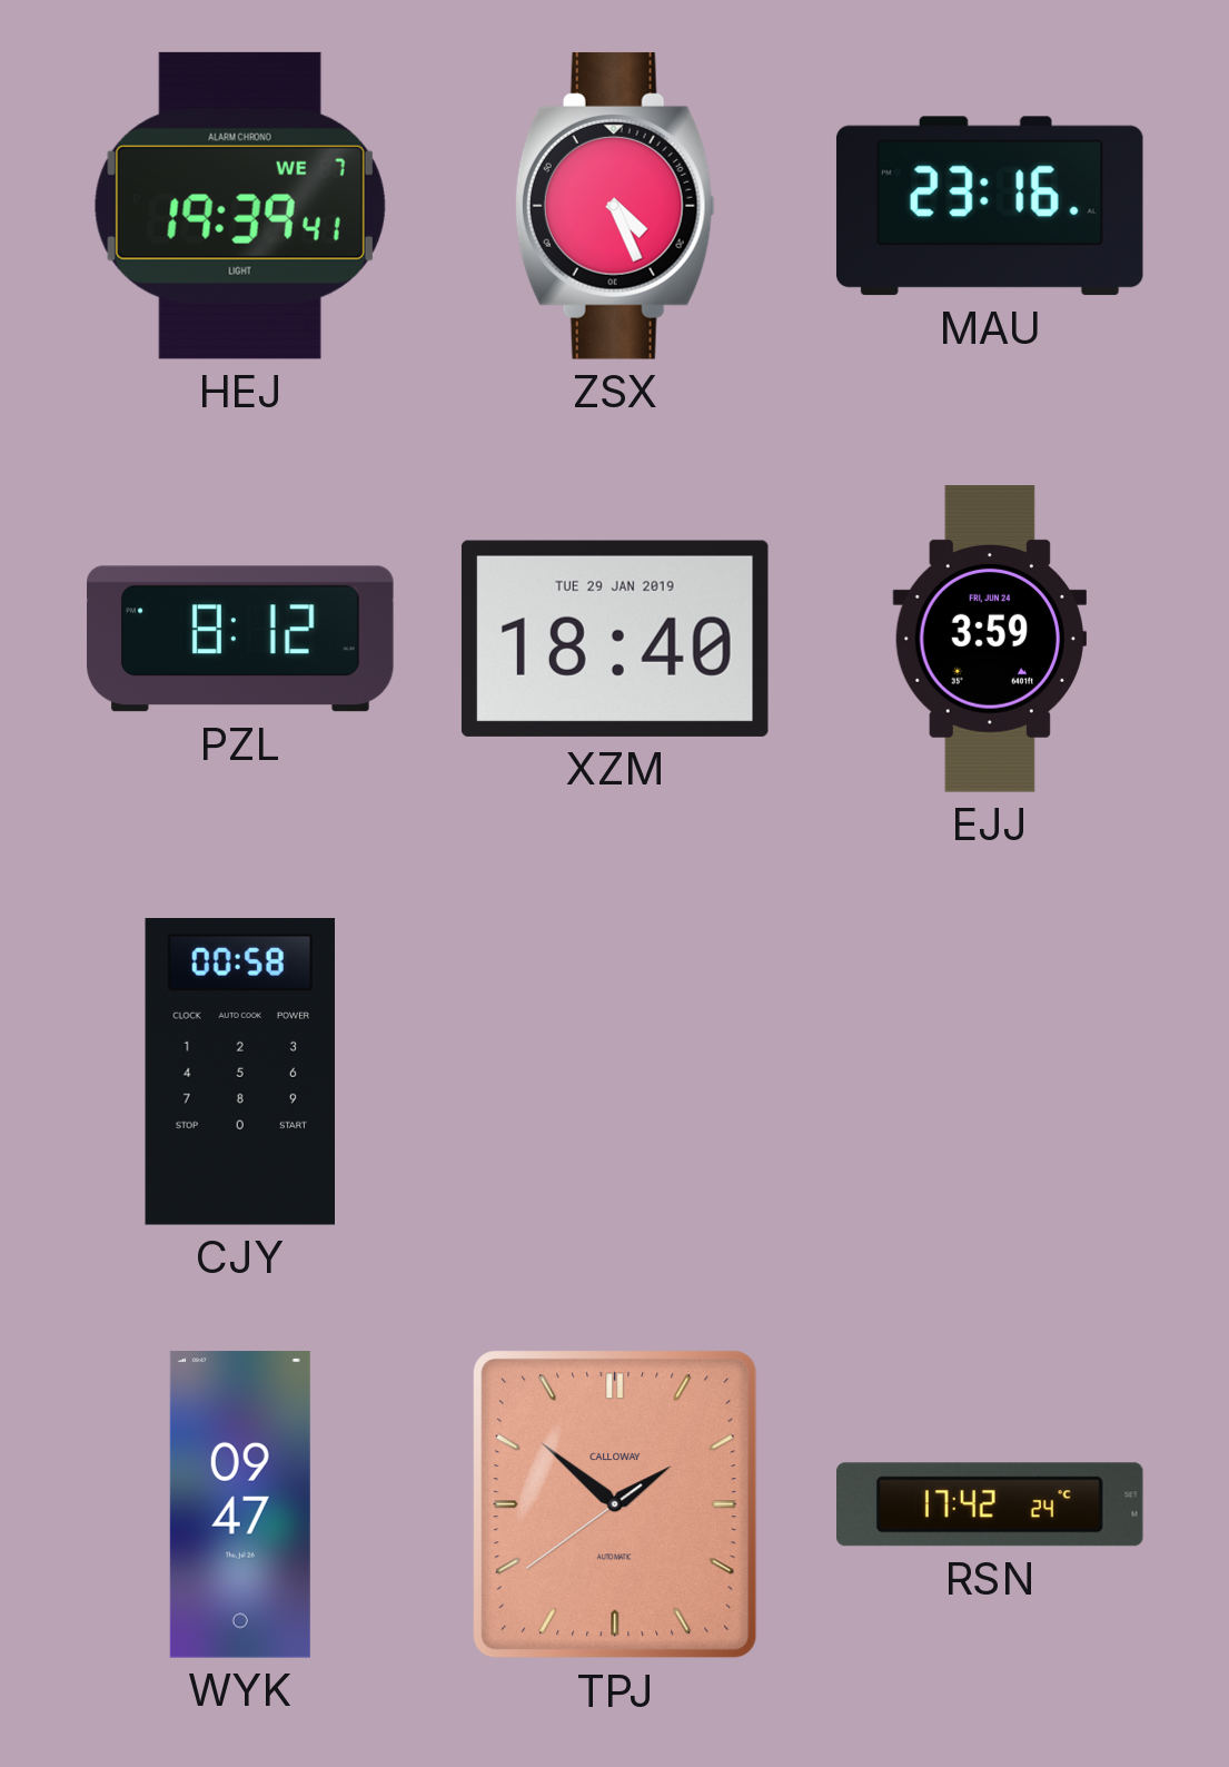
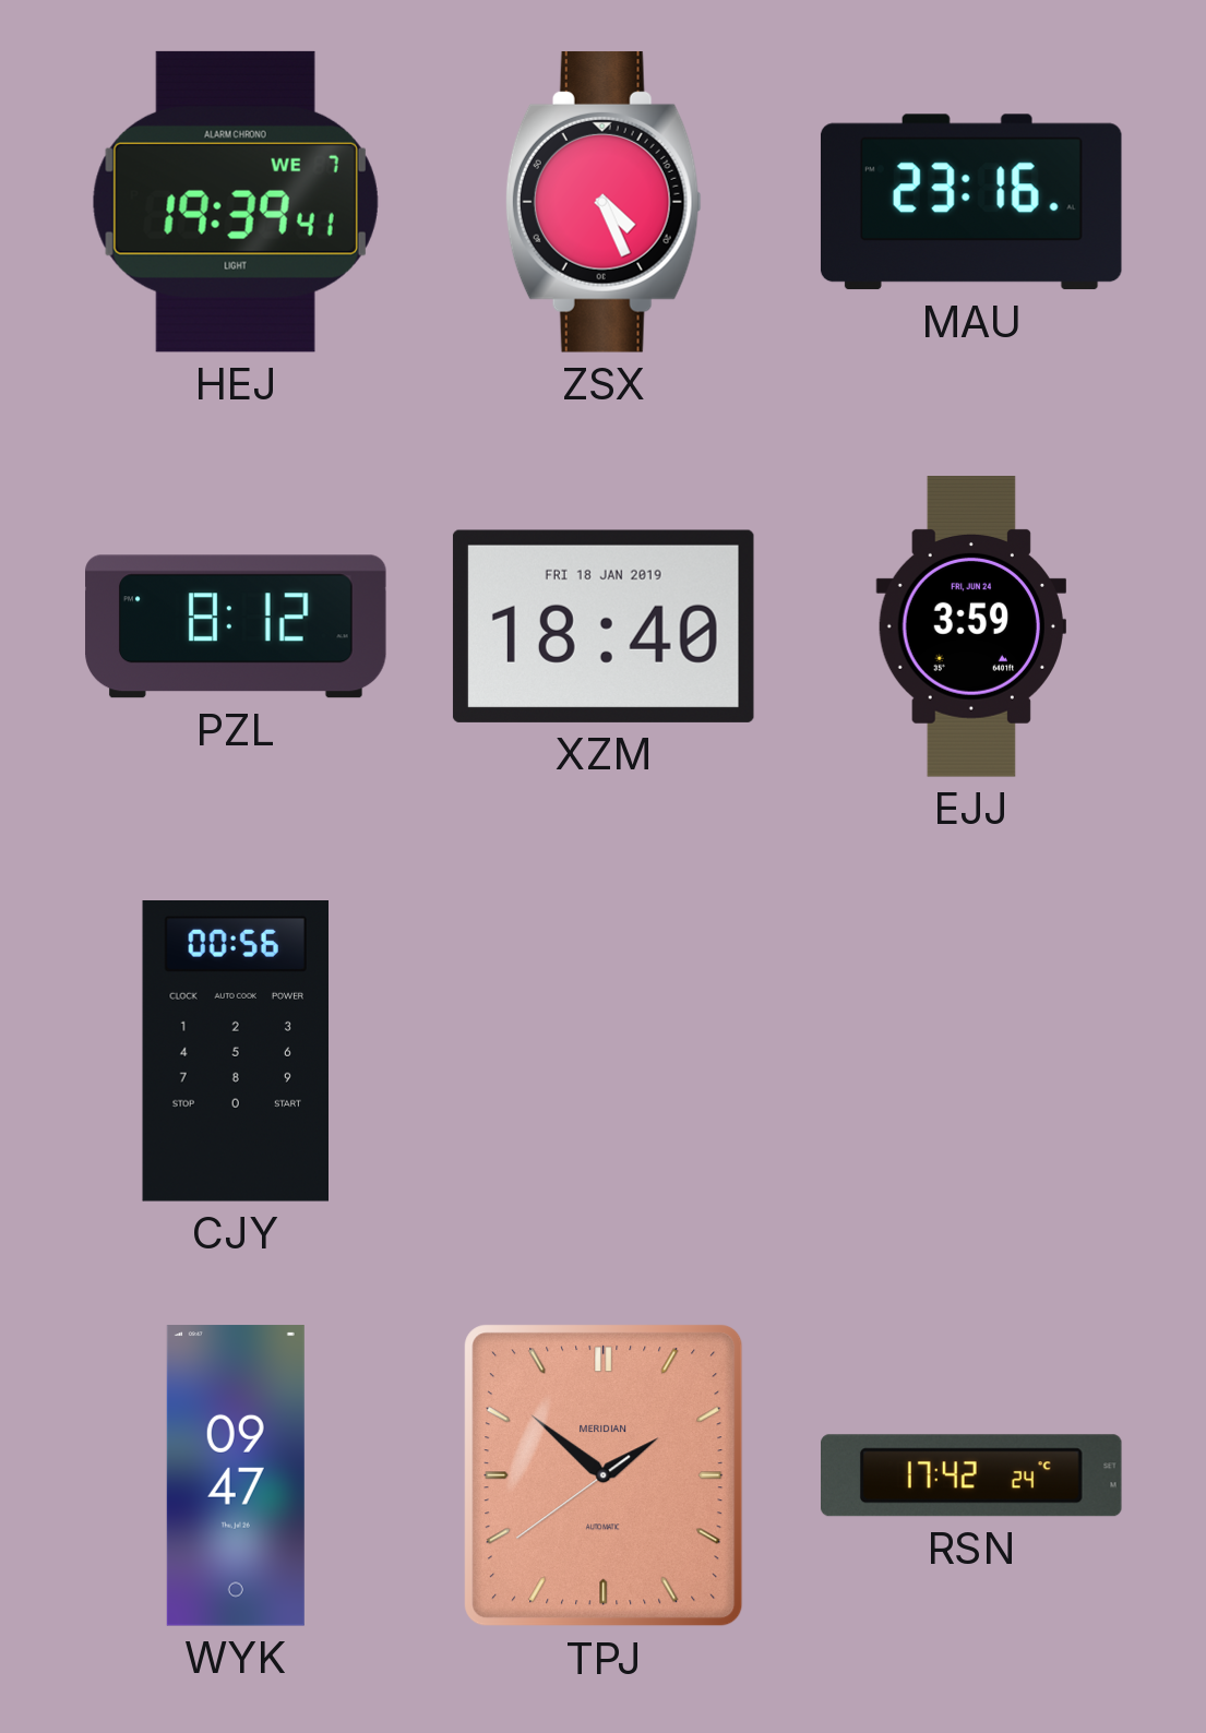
XZM date: TUE 29 JAN 2019 -> FRI 18 JAN 2019
CJY: 00:58 -> 00:56
TPJ brand: CALLOWAY -> MERIDIAN
